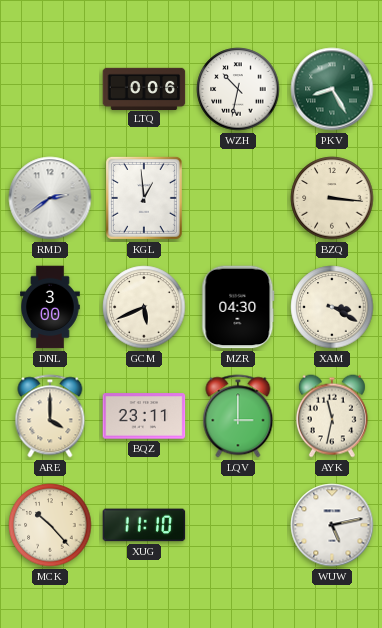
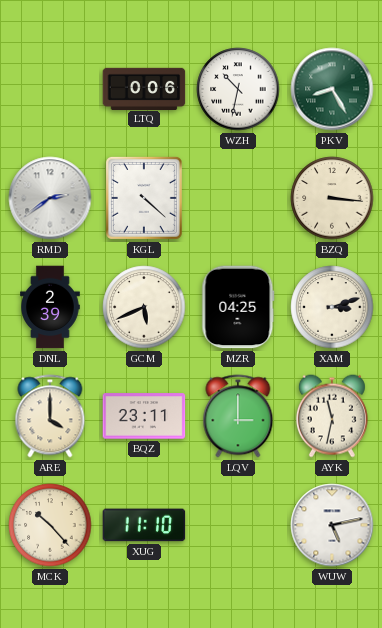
KGL: 12:59 -> 4:22
DNL: 3:00 -> 2:39
MZR: 04:30 -> 04:25
XAM: 3:20 -> 3:12
